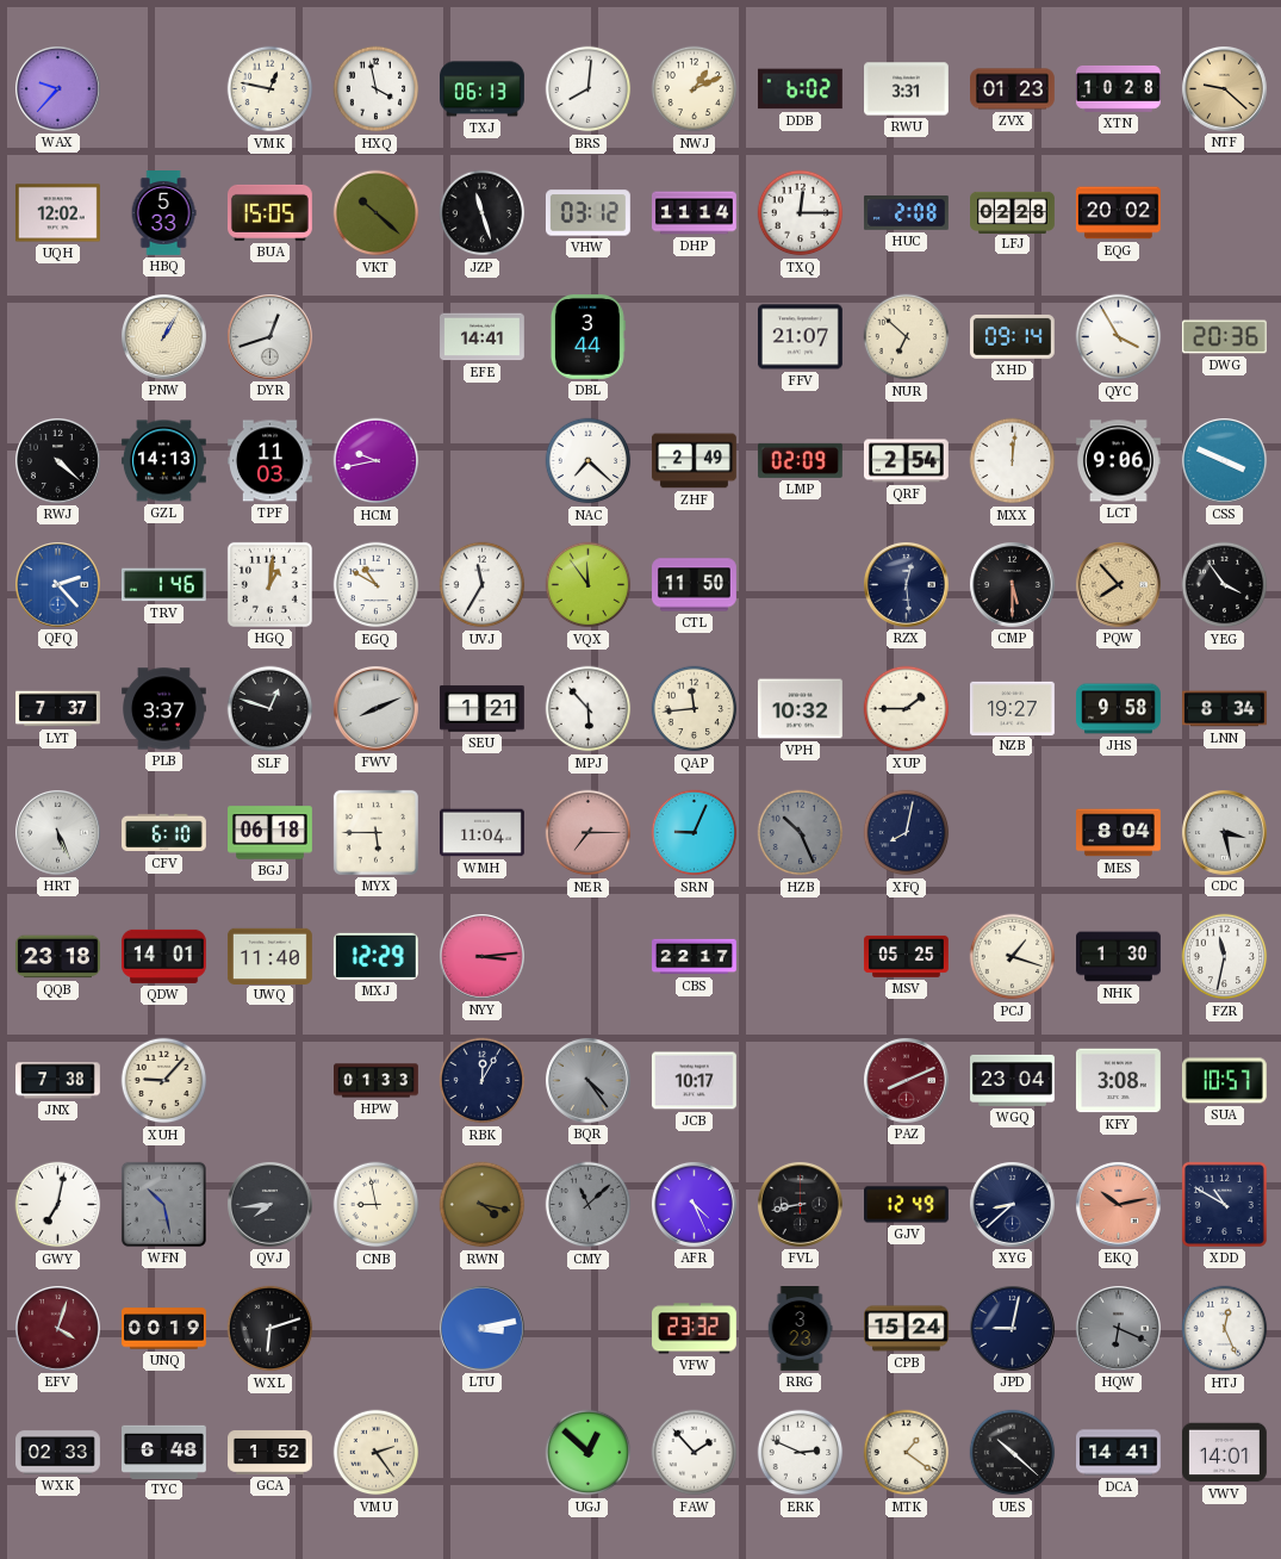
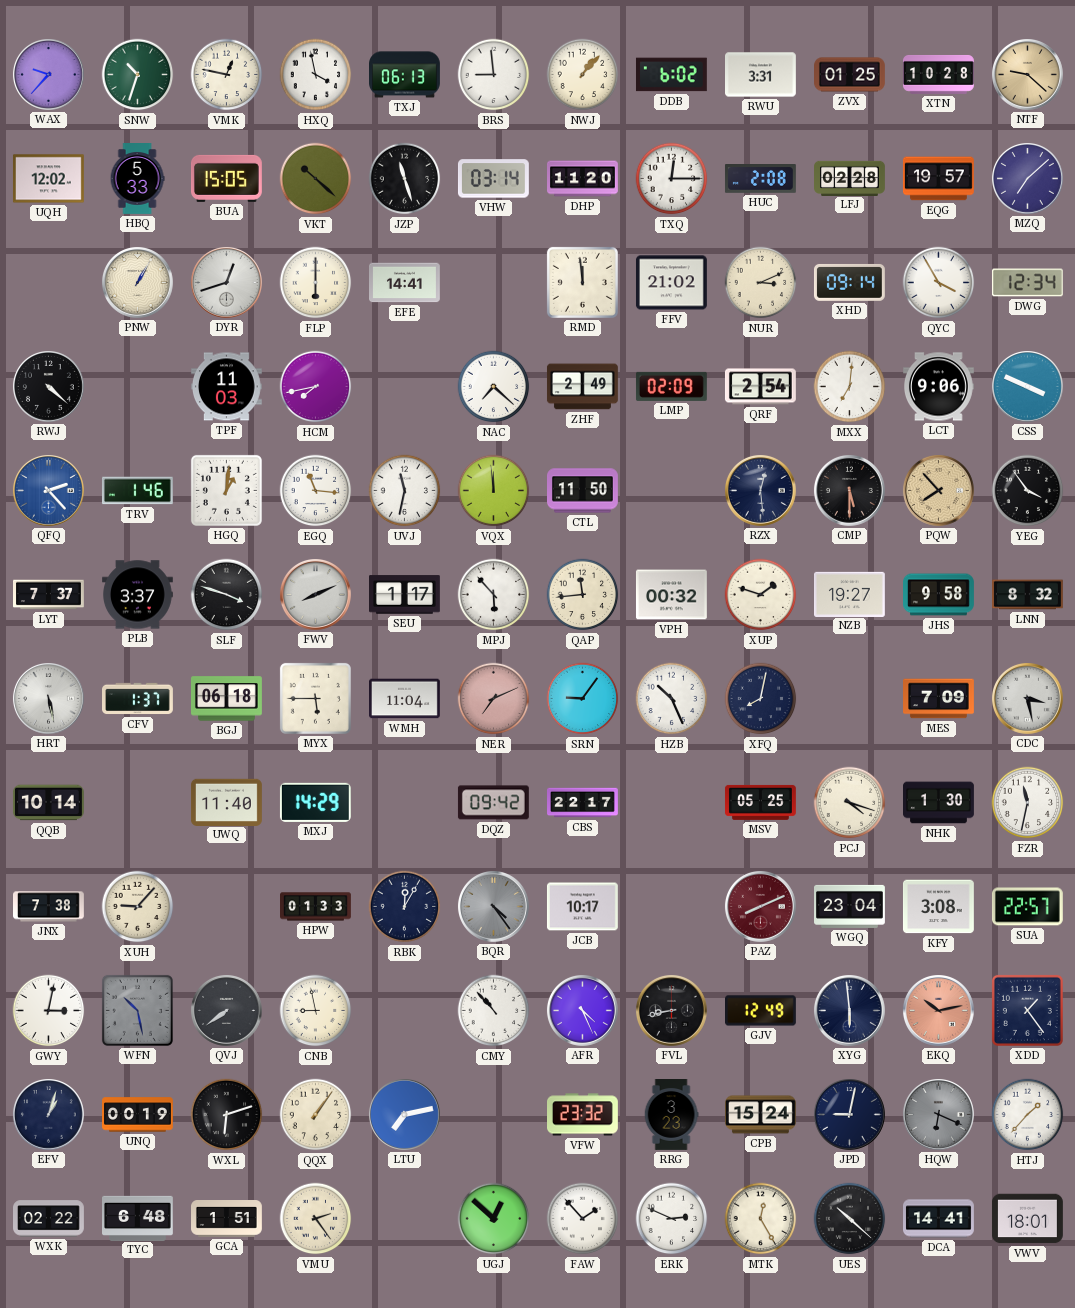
SNW: none -> 10:33
BRS: 8:01 -> 8:59
NWJ: 1:11 -> 1:07
ZVX: 01:23 -> 01:25
VHW: 03:12 -> 03:14
DHP: 11:14 -> 11:20
EQG: 20:02 -> 19:57
MZQ: none -> 7:08
FLP: none -> 6:00
DBL: 3:44 -> none
RMD: none -> 11:59
FFV: 21:07 -> 21:02
NUR: 6:52 -> 3:11
DWG: 20:36 -> 12:34
GZL: 14:13 -> none
HCM: 9:43 -> 7:43
MXX: 12:01 -> 7:01
EGQ: 10:50 -> 11:16
UVJ: 11:35 -> 11:32
VQX: 11:54 -> 11:59
SLF: 12:48 -> 3:48
SEU: 1:21 -> 1:17
VPH: 10:32 -> 00:32
XUP: 1:45 -> 1:48
LNN: 8:34 -> 8:32
HRT: 5:26 -> 5:28
CFV: 6:10 -> 1:37
NER: 7:15 -> 7:11
SRN: 9:04 -> 9:06
HZB dial: grey -> white
MES: 8:04 -> 7:09
QQB: 23:18 -> 10:14
QDW: 14:01 -> none
MXJ: 12:29 -> 14:29
NYY: 3:14 -> none
DQZ: none -> 09:42
PCJ: 1:18 -> 4:18
SUA: 10:57 -> 22:57
GWY: 7:02 -> 3:02
QVJ: 7:44 -> 7:39
RWN: 4:17 -> none
CMY: 11:08 -> 10:53
CMY dial: grey -> white
XYG: 8:38 -> 5:59
XDD: 10:50 -> 1:24
EFV: 4:03 -> 1:03
EFV dial: burgundy -> navy
QQX: none -> 1:06
LTU: 3:13 -> 7:13
HTJ: 12:26 -> 1:37
WXK: 02:33 -> 02:22
GCA: 1:52 -> 1:51
MTK: 1:21 -> 12:25
VWV: 14:01 -> 18:01
